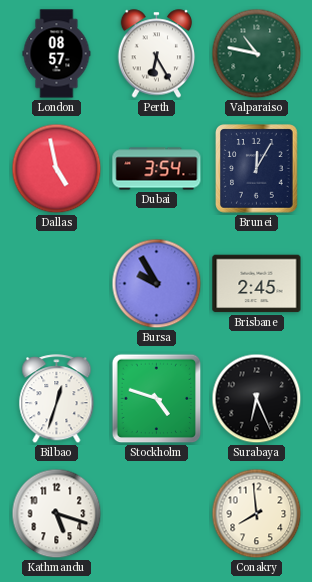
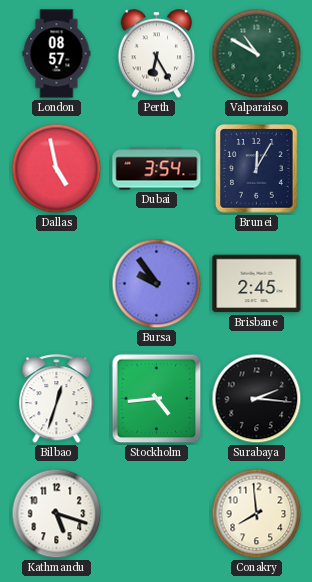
Valparaiso: 10:47 -> 10:50
Bursa: 9:55 -> 9:54
Stockholm: 4:48 -> 4:44
Surabaya: 6:26 -> 2:16
